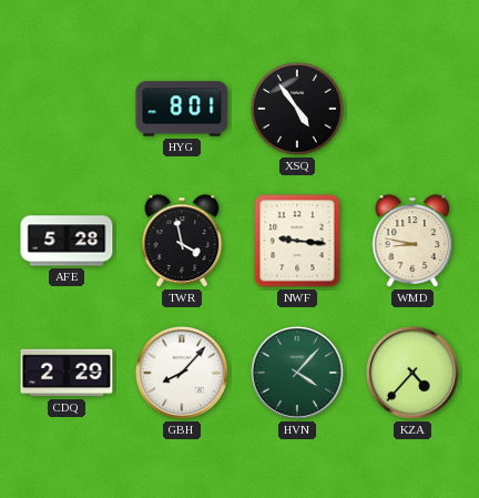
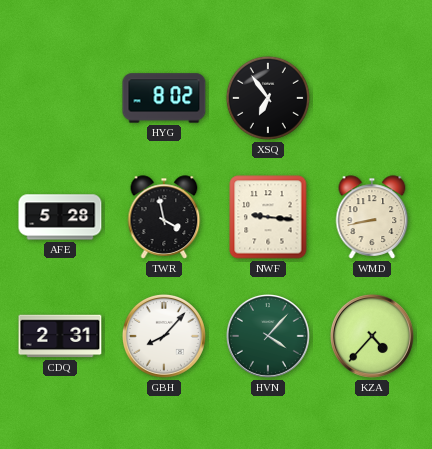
HYG: 8:01 -> 8:02
XSQ: 4:54 -> 6:54
WMD: 8:47 -> 8:43
CDQ: 2:29 -> 2:31
